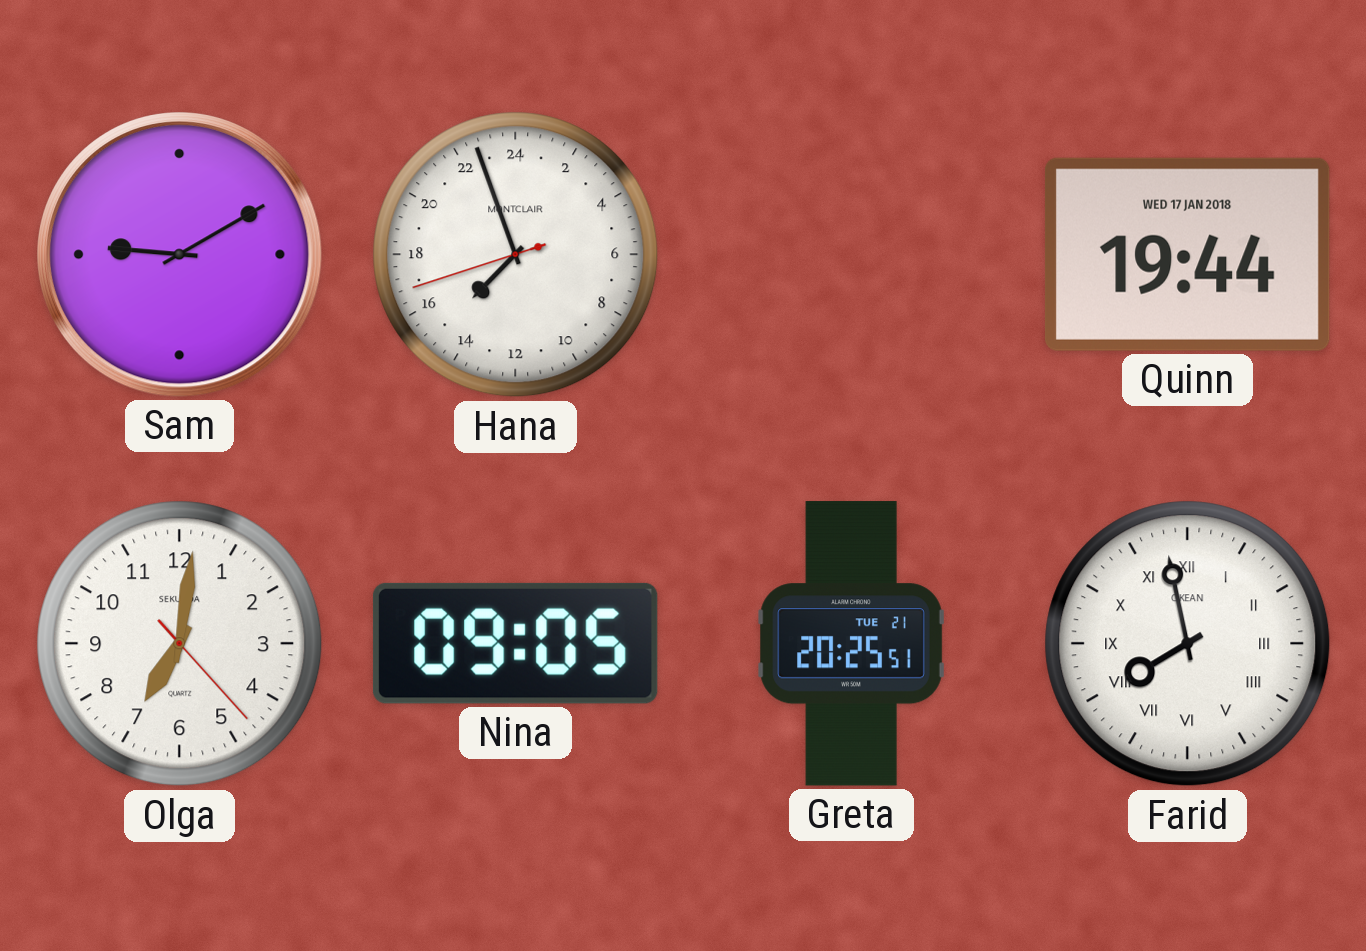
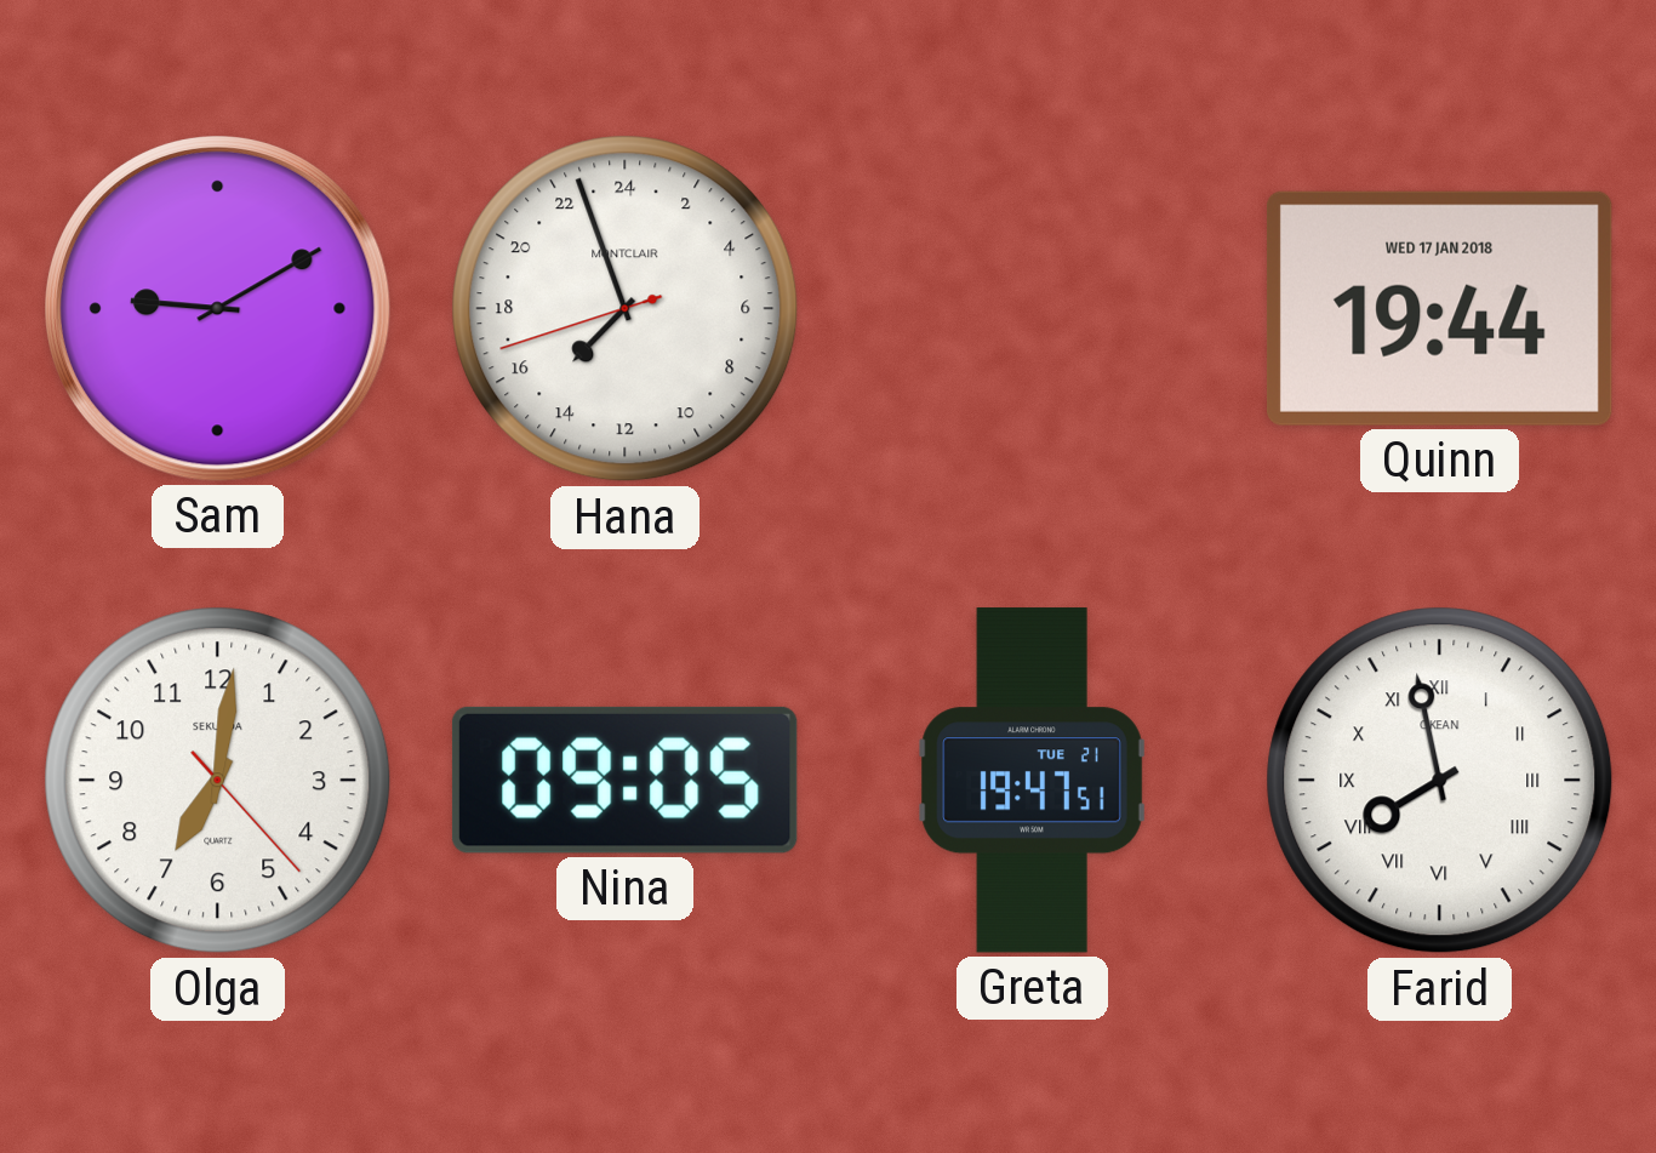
Greta: 20:25 -> 19:47
